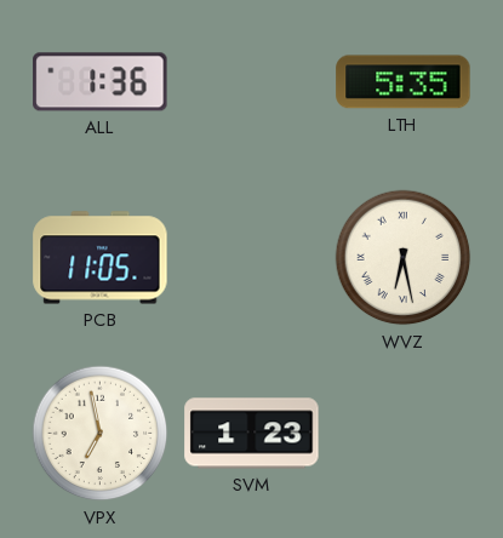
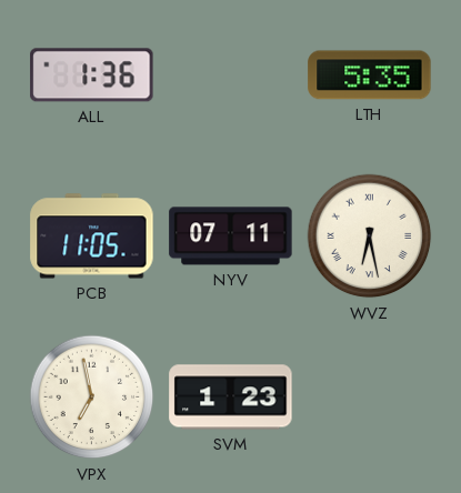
NYV: none -> 07:11
